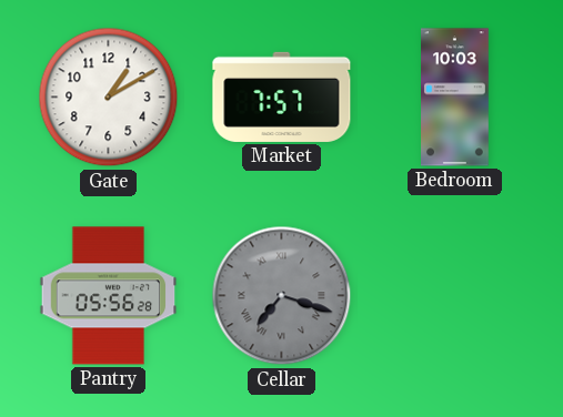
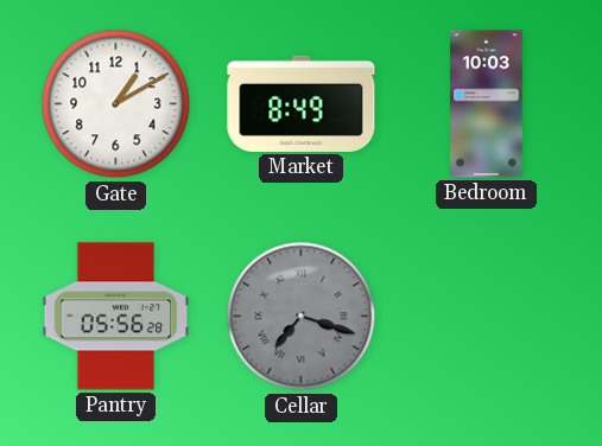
Market: 7:57 -> 8:49
